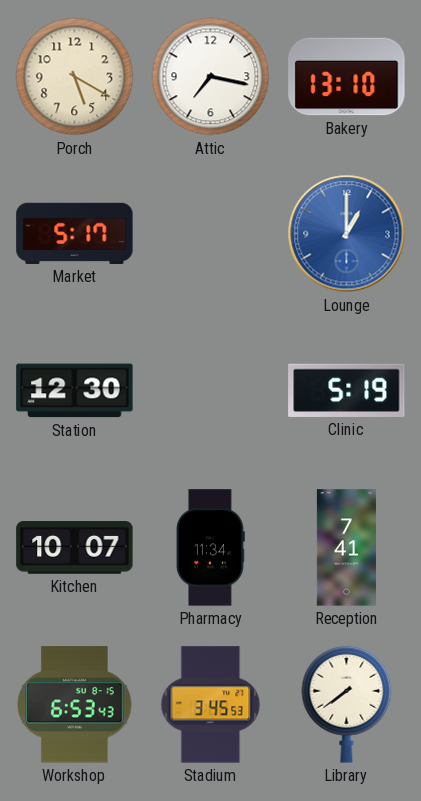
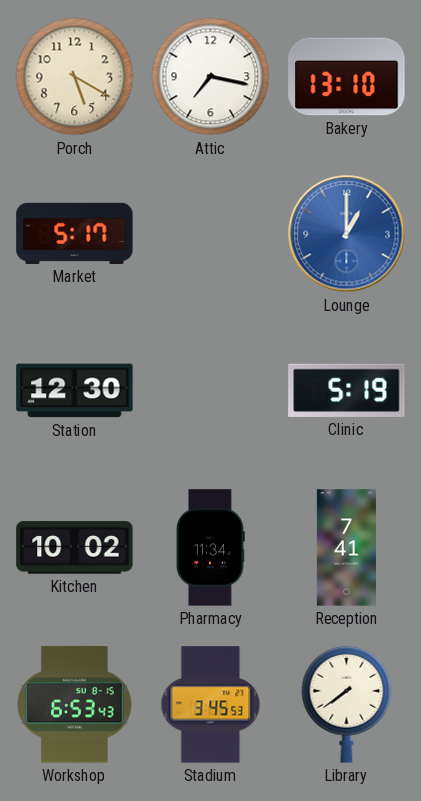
Kitchen: 10:07 -> 10:02
